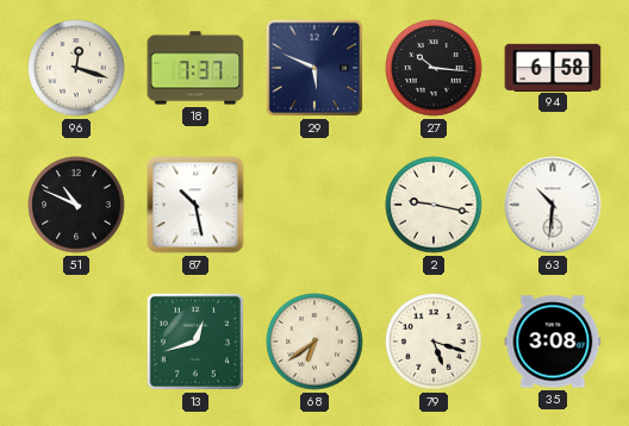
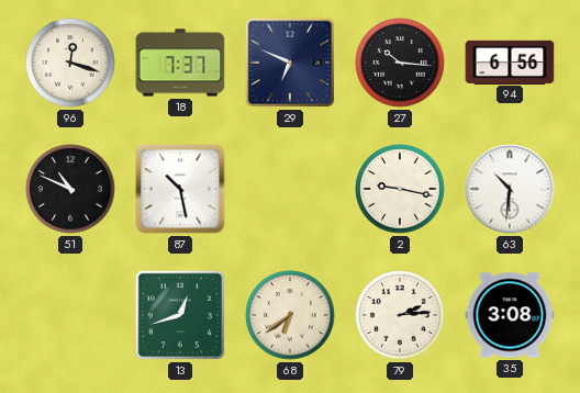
29: 5:49 -> 6:49
94: 6:58 -> 6:56
79: 5:18 -> 2:14
